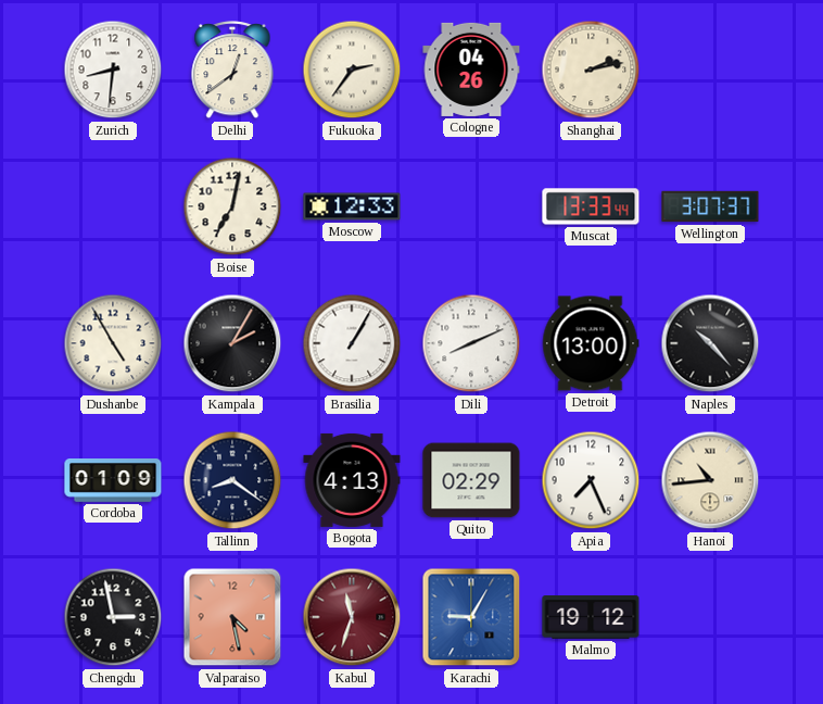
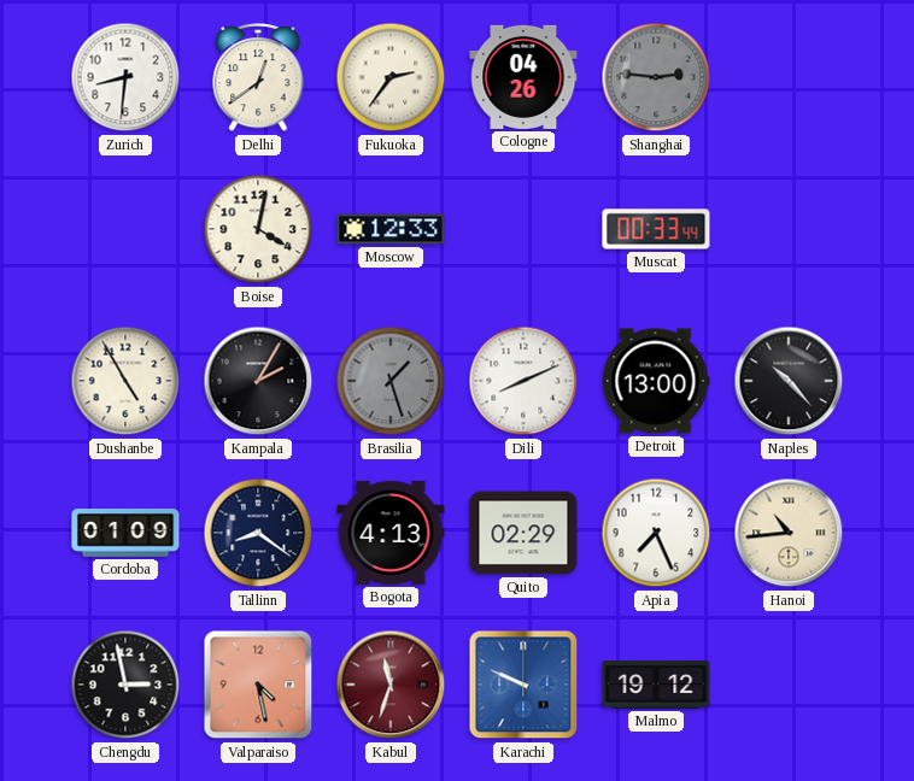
Shanghai: 2:13 -> 2:46
Shanghai dial: cream -> grey
Boise: 7:02 -> 4:02
Muscat: 13:33 -> 00:33
Wellington: 3:07 -> none
Brasilia: 1:05 -> 1:27
Brasilia dial: white -> grey
Karachi: 9:05 -> 9:49
